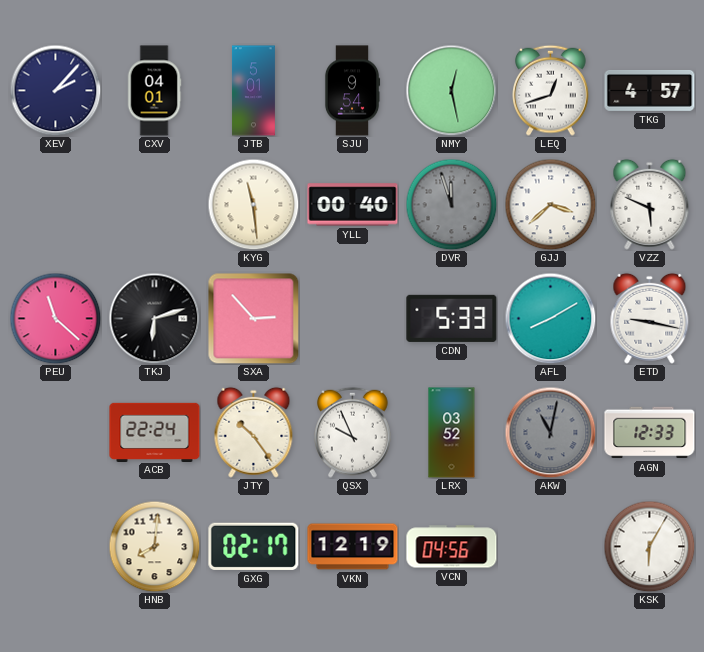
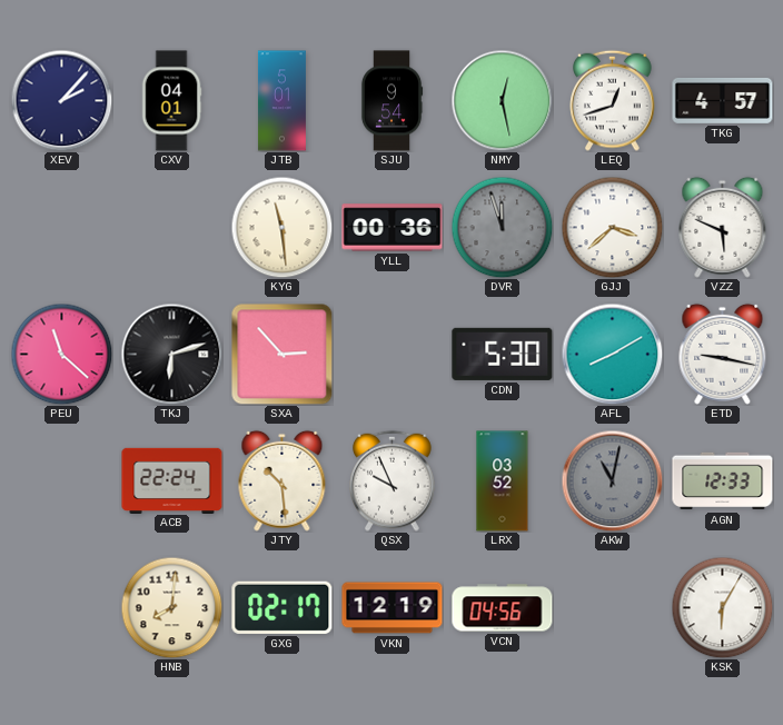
YLL: 00:40 -> 00:36
CDN: 5:33 -> 5:30
JTY: 10:24 -> 10:29
